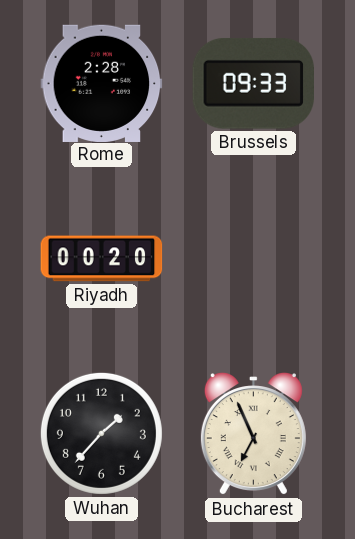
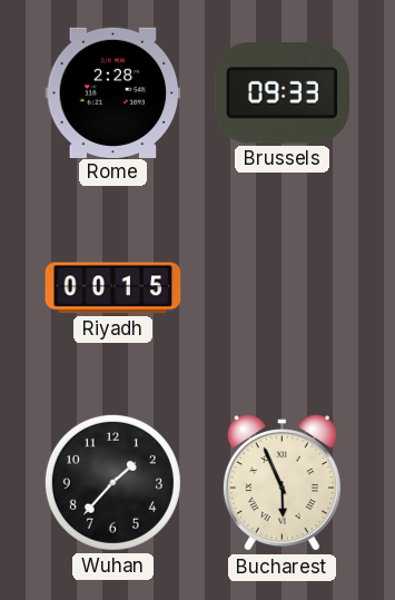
Riyadh: 00:20 -> 00:15
Bucharest: 6:56 -> 5:56
